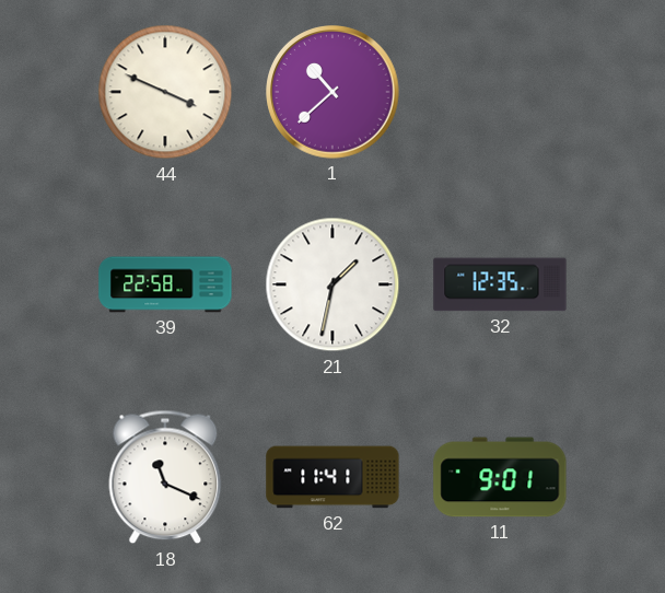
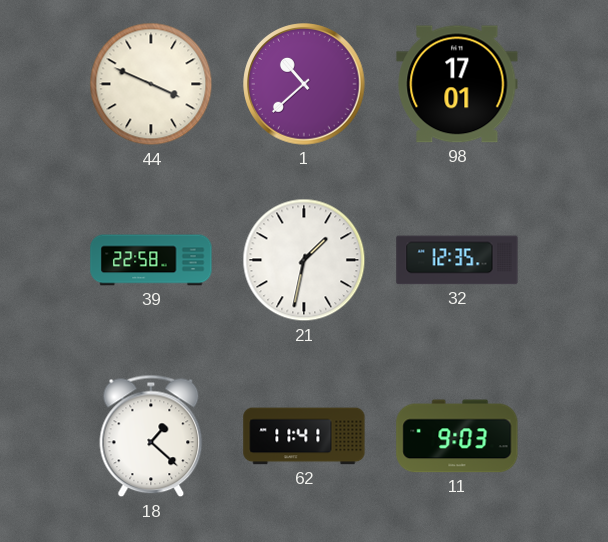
98: none -> 17:01
18: 11:19 -> 1:22
11: 9:01 -> 9:03
